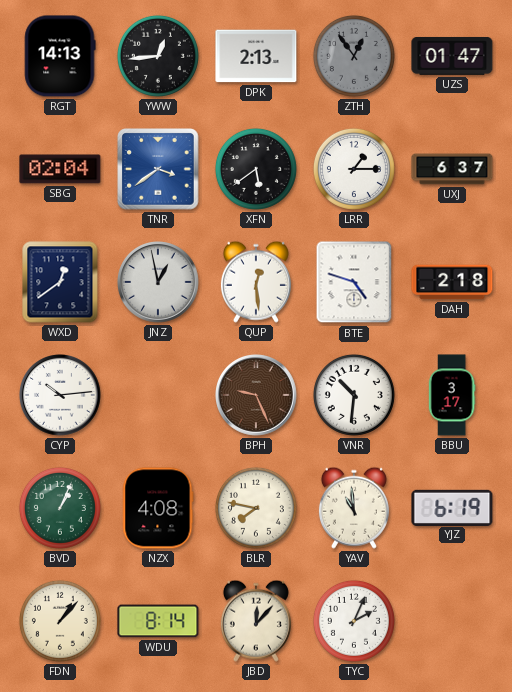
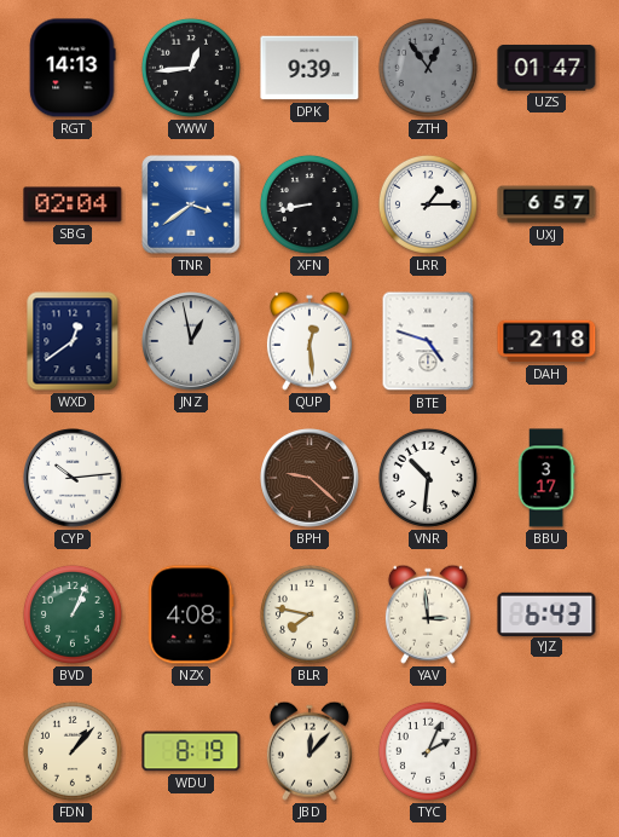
DPK: 2:13 -> 9:39
XFN: 5:39 -> 8:43
UXJ: 6:37 -> 6:57
BPH: 9:26 -> 9:22
YAV: 10:59 -> 2:59
YJZ: 6:19 -> 6:43
WDU: 8:14 -> 8:19
